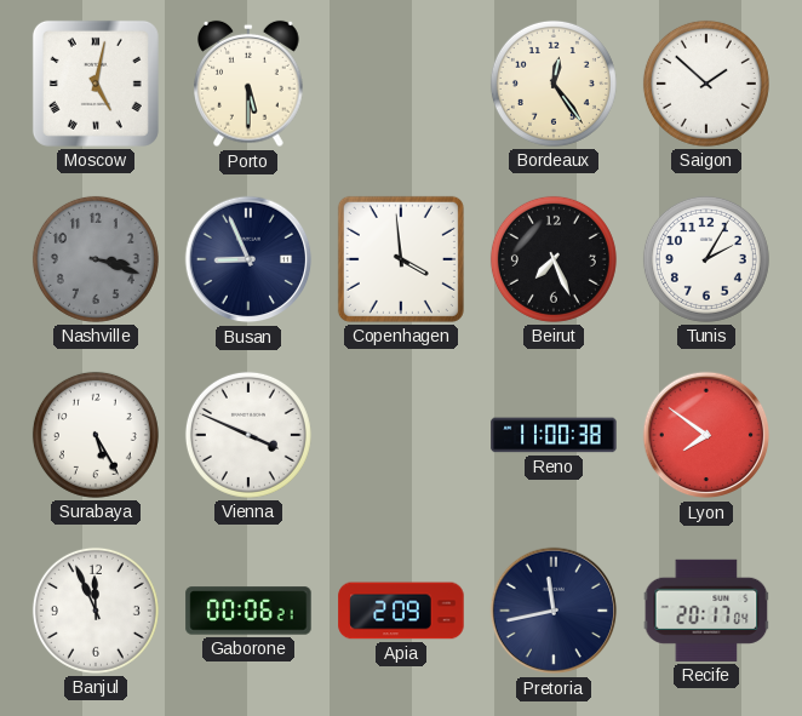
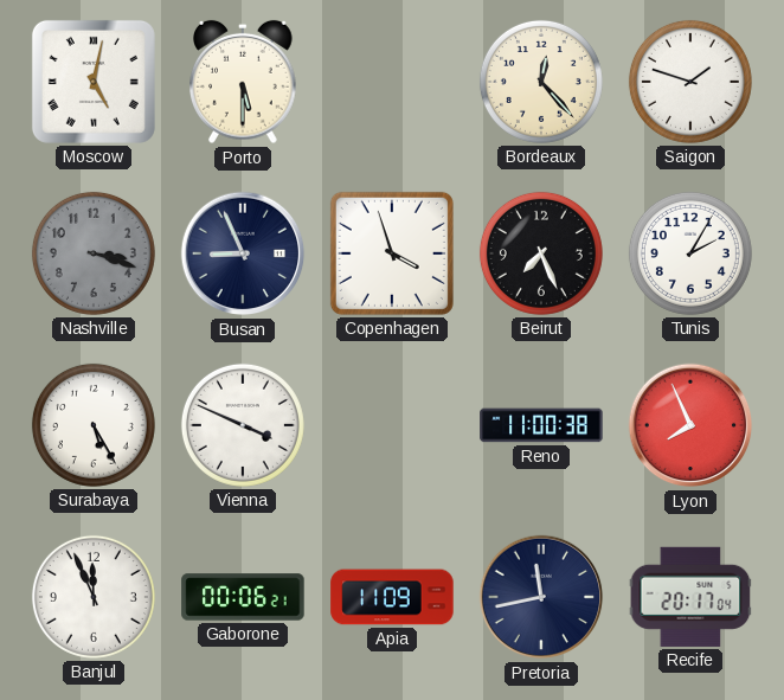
Bordeaux: 12:24 -> 12:23
Saigon: 1:52 -> 1:48
Copenhagen: 3:59 -> 3:57
Lyon: 7:51 -> 7:56
Apia: 2:09 -> 11:09
